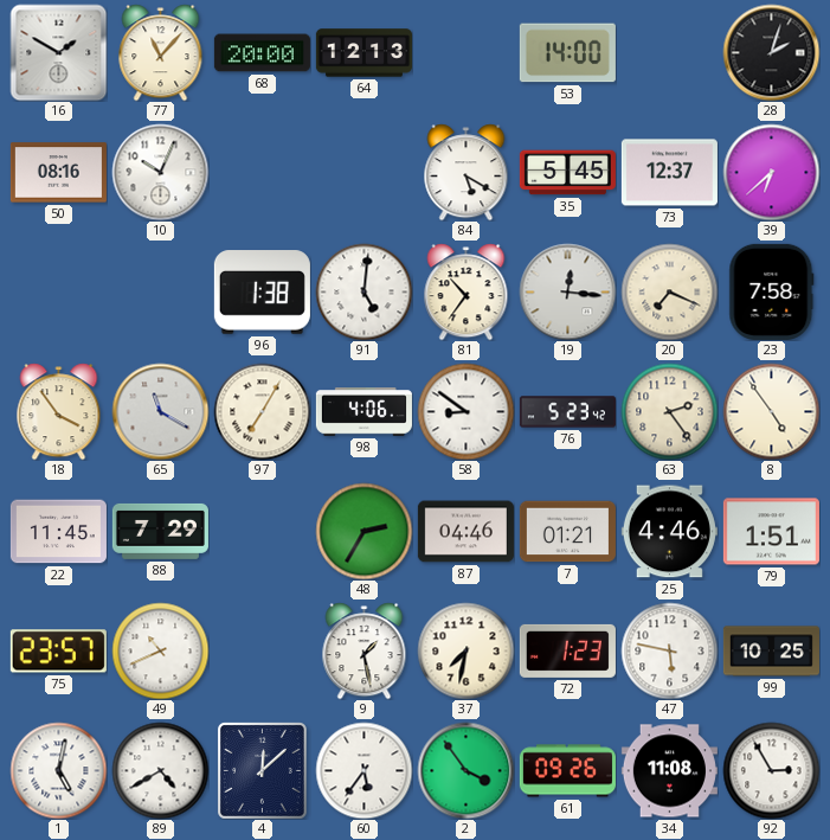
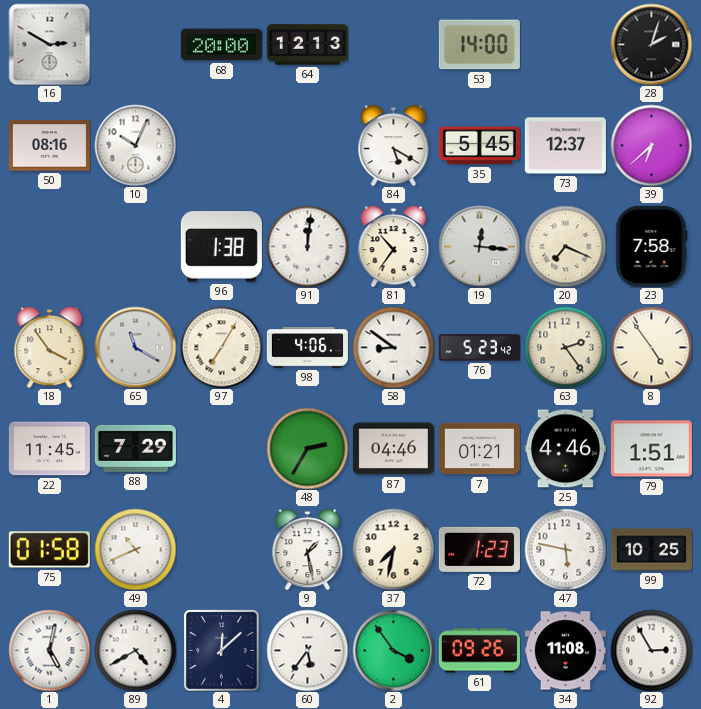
16: 1:50 -> 2:50
77: 11:07 -> none
91: 5:01 -> 12:01
75: 23:57 -> 01:58
